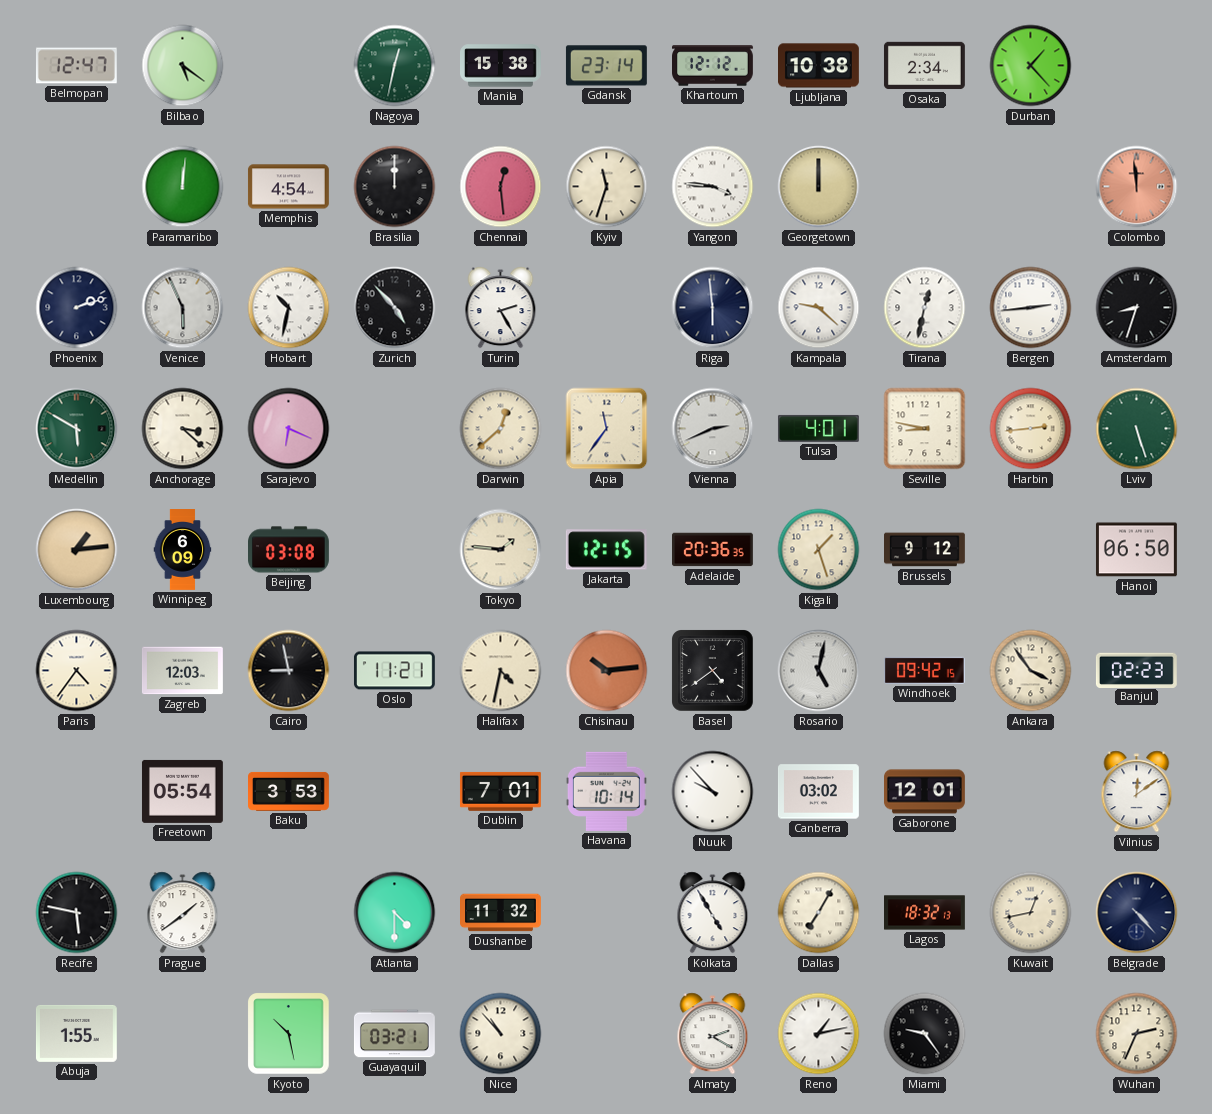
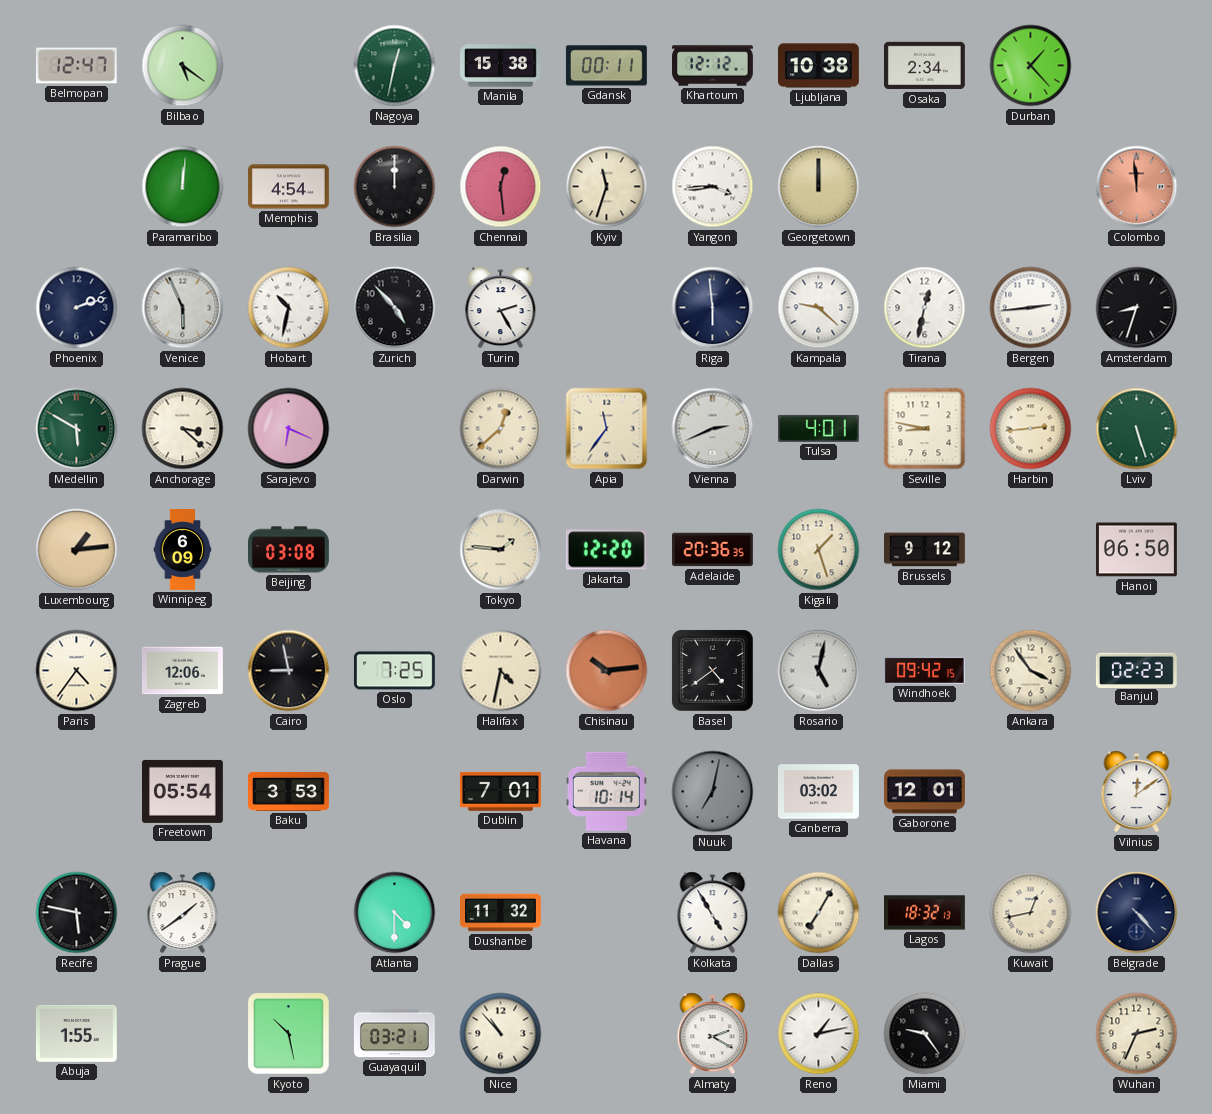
Gdansk: 23:14 -> 00:11
Yangon: 3:46 -> 3:44
Jakarta: 12:15 -> 12:20
Zagreb: 12:03 -> 12:06
Oslo: 11:21 -> 7:25
Nuuk: 9:53 -> 7:02
Nuuk dial: white -> grey
